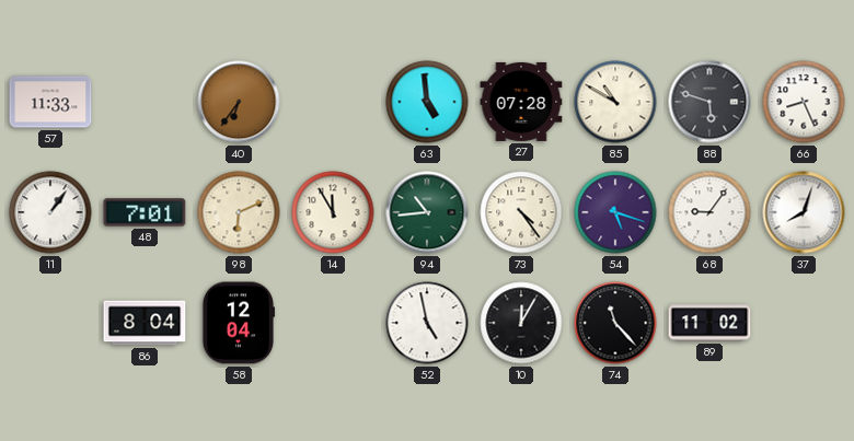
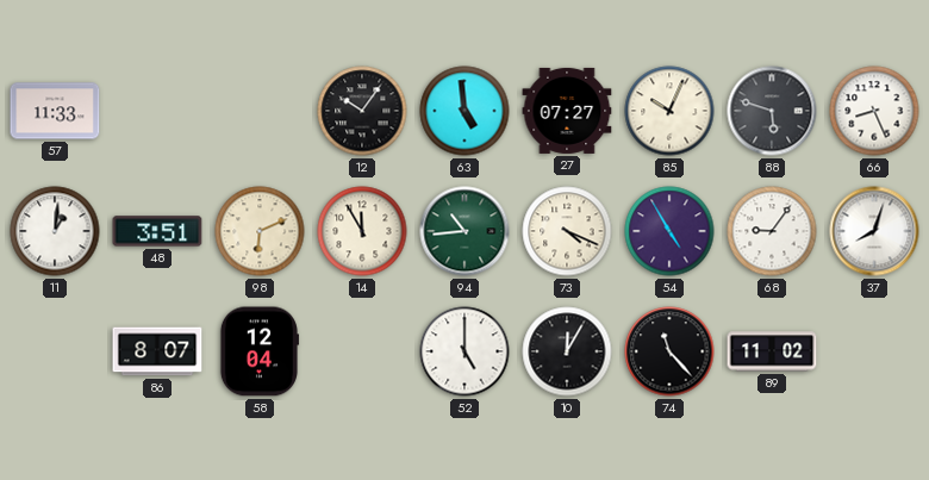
40: 6:36 -> none
12: none -> 10:06
27: 07:28 -> 07:27
85: 10:50 -> 10:04
11: 1:06 -> 1:01
48: 7:01 -> 3:51
73: 4:24 -> 4:19
54: 5:18 -> 4:55
86: 8:04 -> 8:07
52: 4:58 -> 5:00
